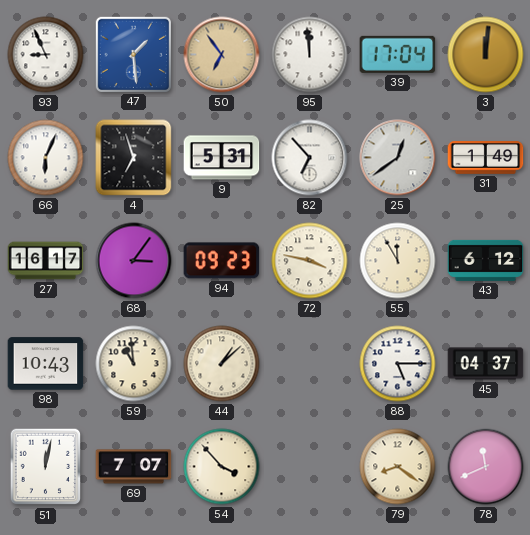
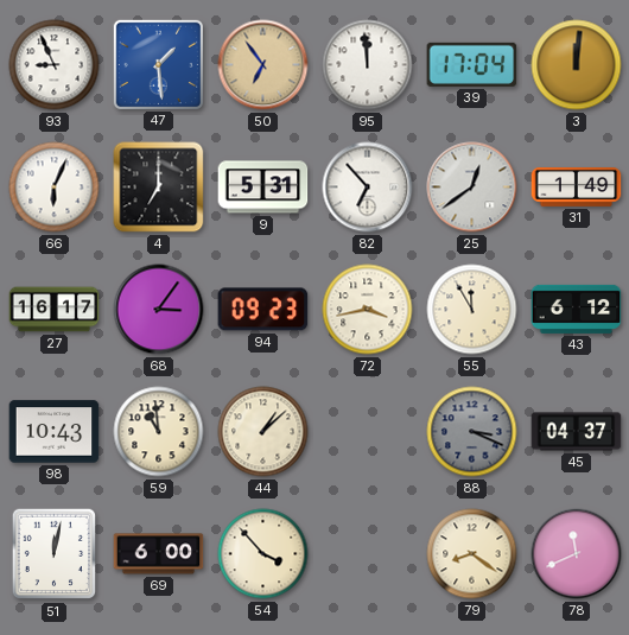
4: 6:57 -> 7:00
72: 3:47 -> 3:43
88: 5:15 -> 3:19
88 dial: white -> grey
69: 7:07 -> 6:00
